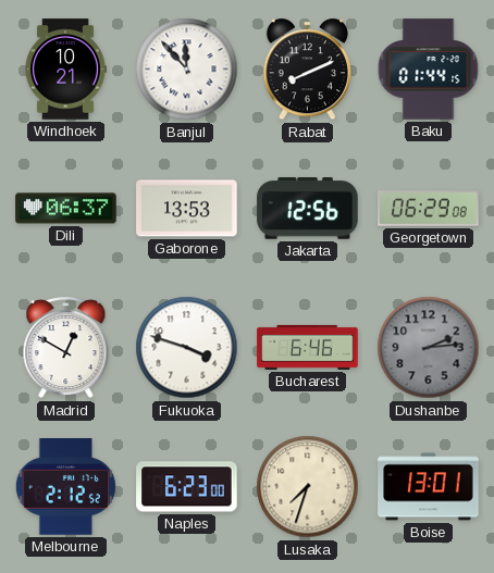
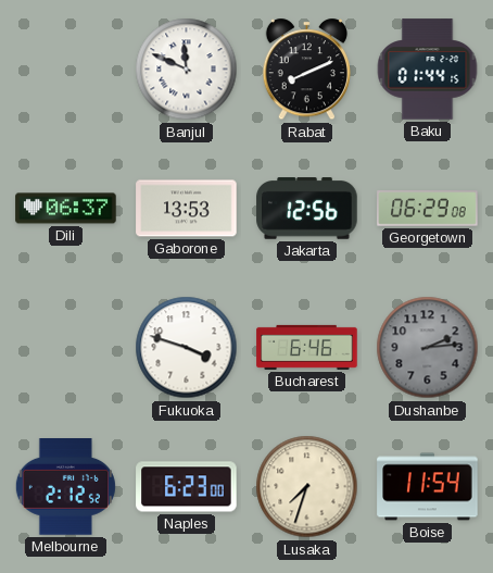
Windhoek: 10:21 -> none
Banjul: 11:53 -> 11:49
Madrid: 12:50 -> none
Boise: 13:01 -> 11:54
